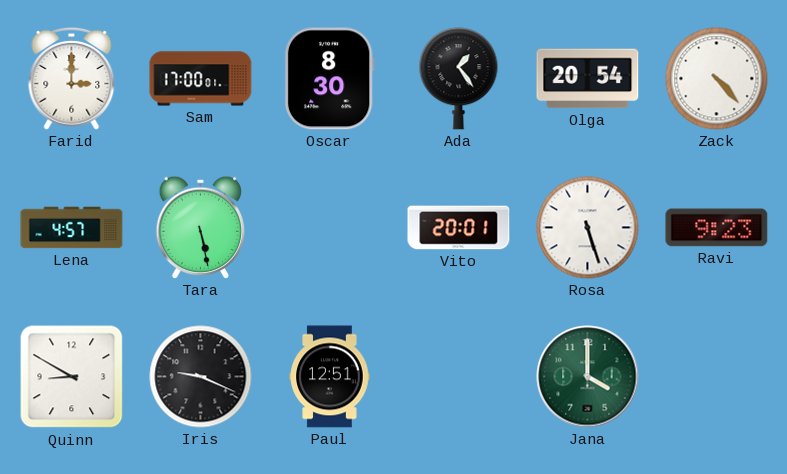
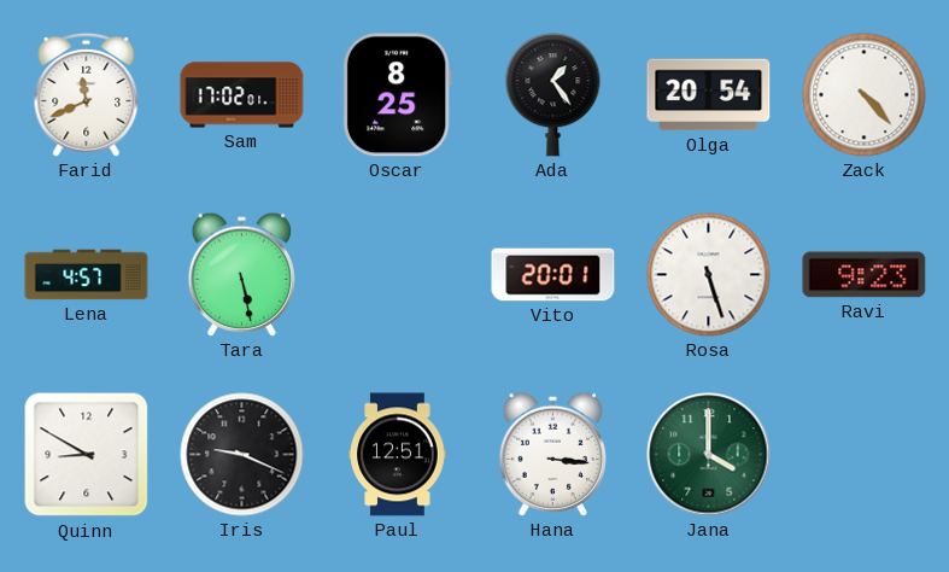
Farid: 3:00 -> 11:41
Sam: 17:00 -> 17:02
Oscar: 8:30 -> 8:25
Hana: none -> 3:16
